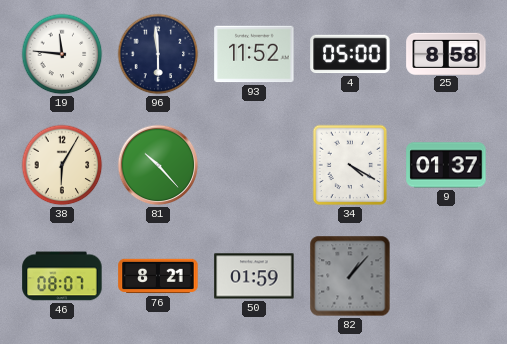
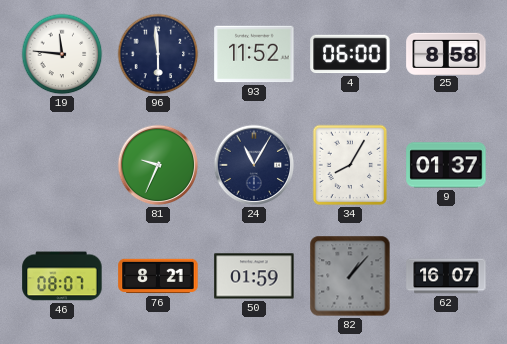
4: 05:00 -> 06:00
38: 6:05 -> none
81: 10:23 -> 9:34
24: none -> 11:05
34: 4:20 -> 8:05
62: none -> 16:07
